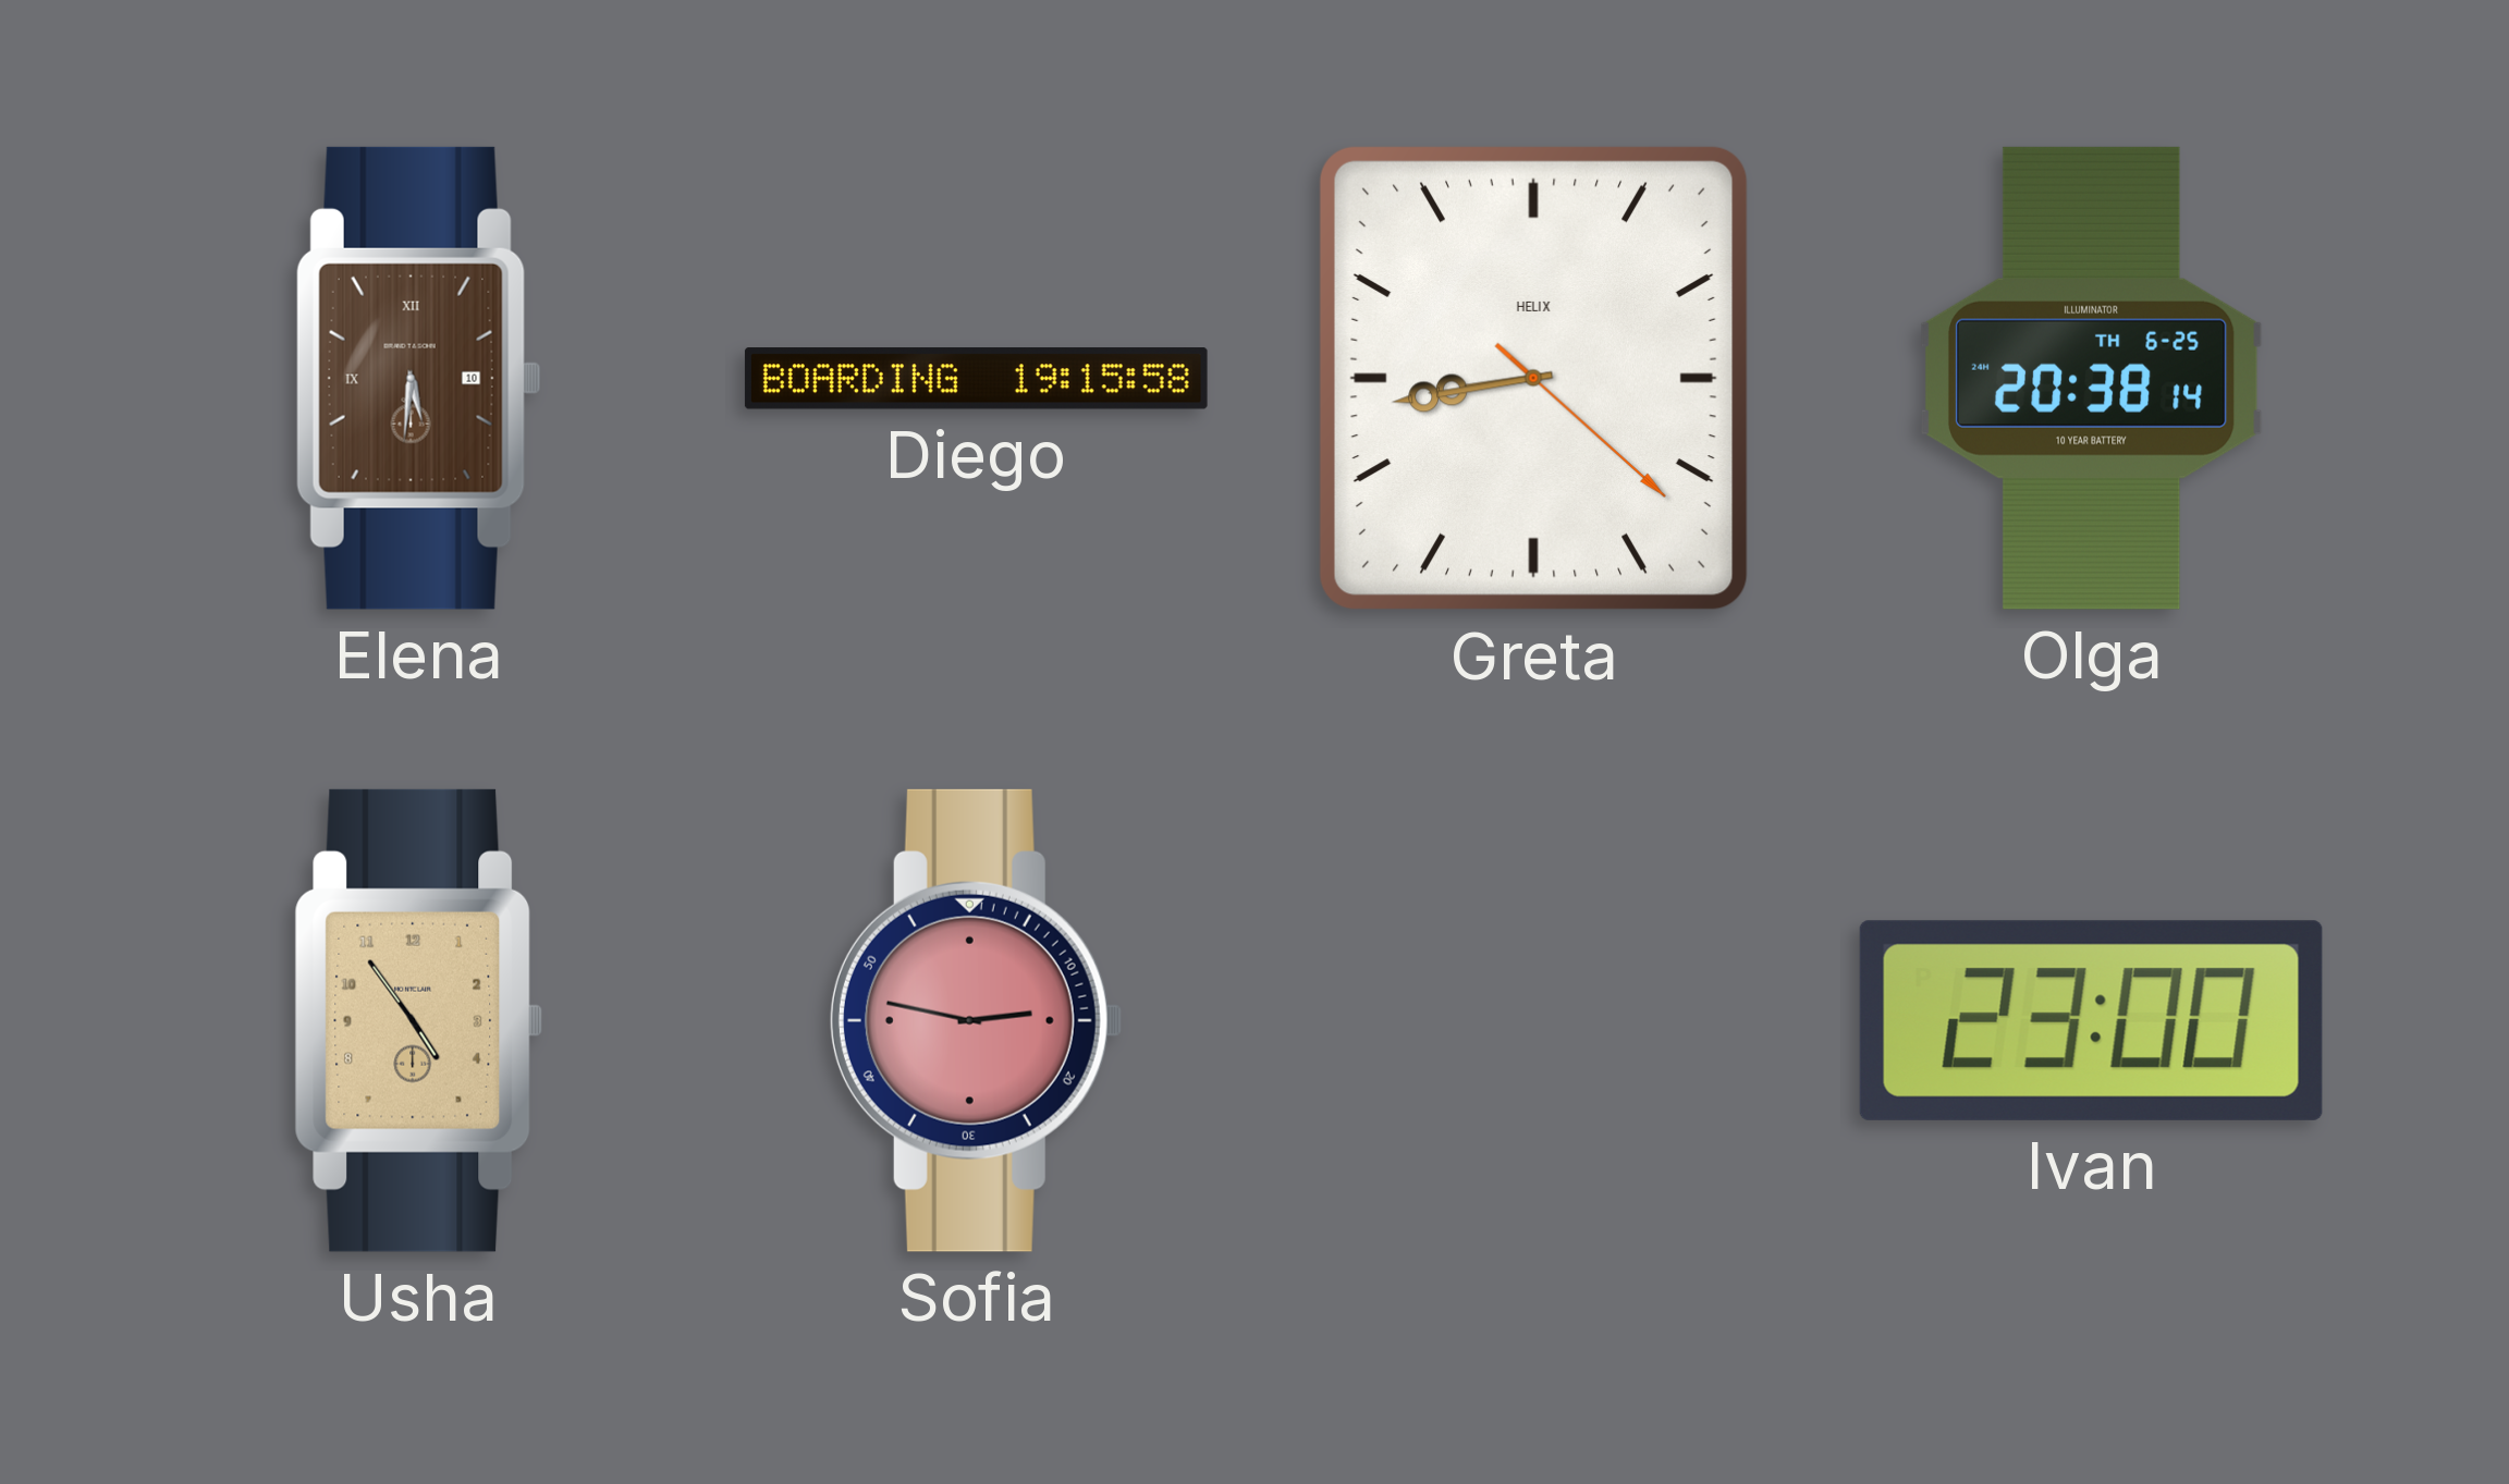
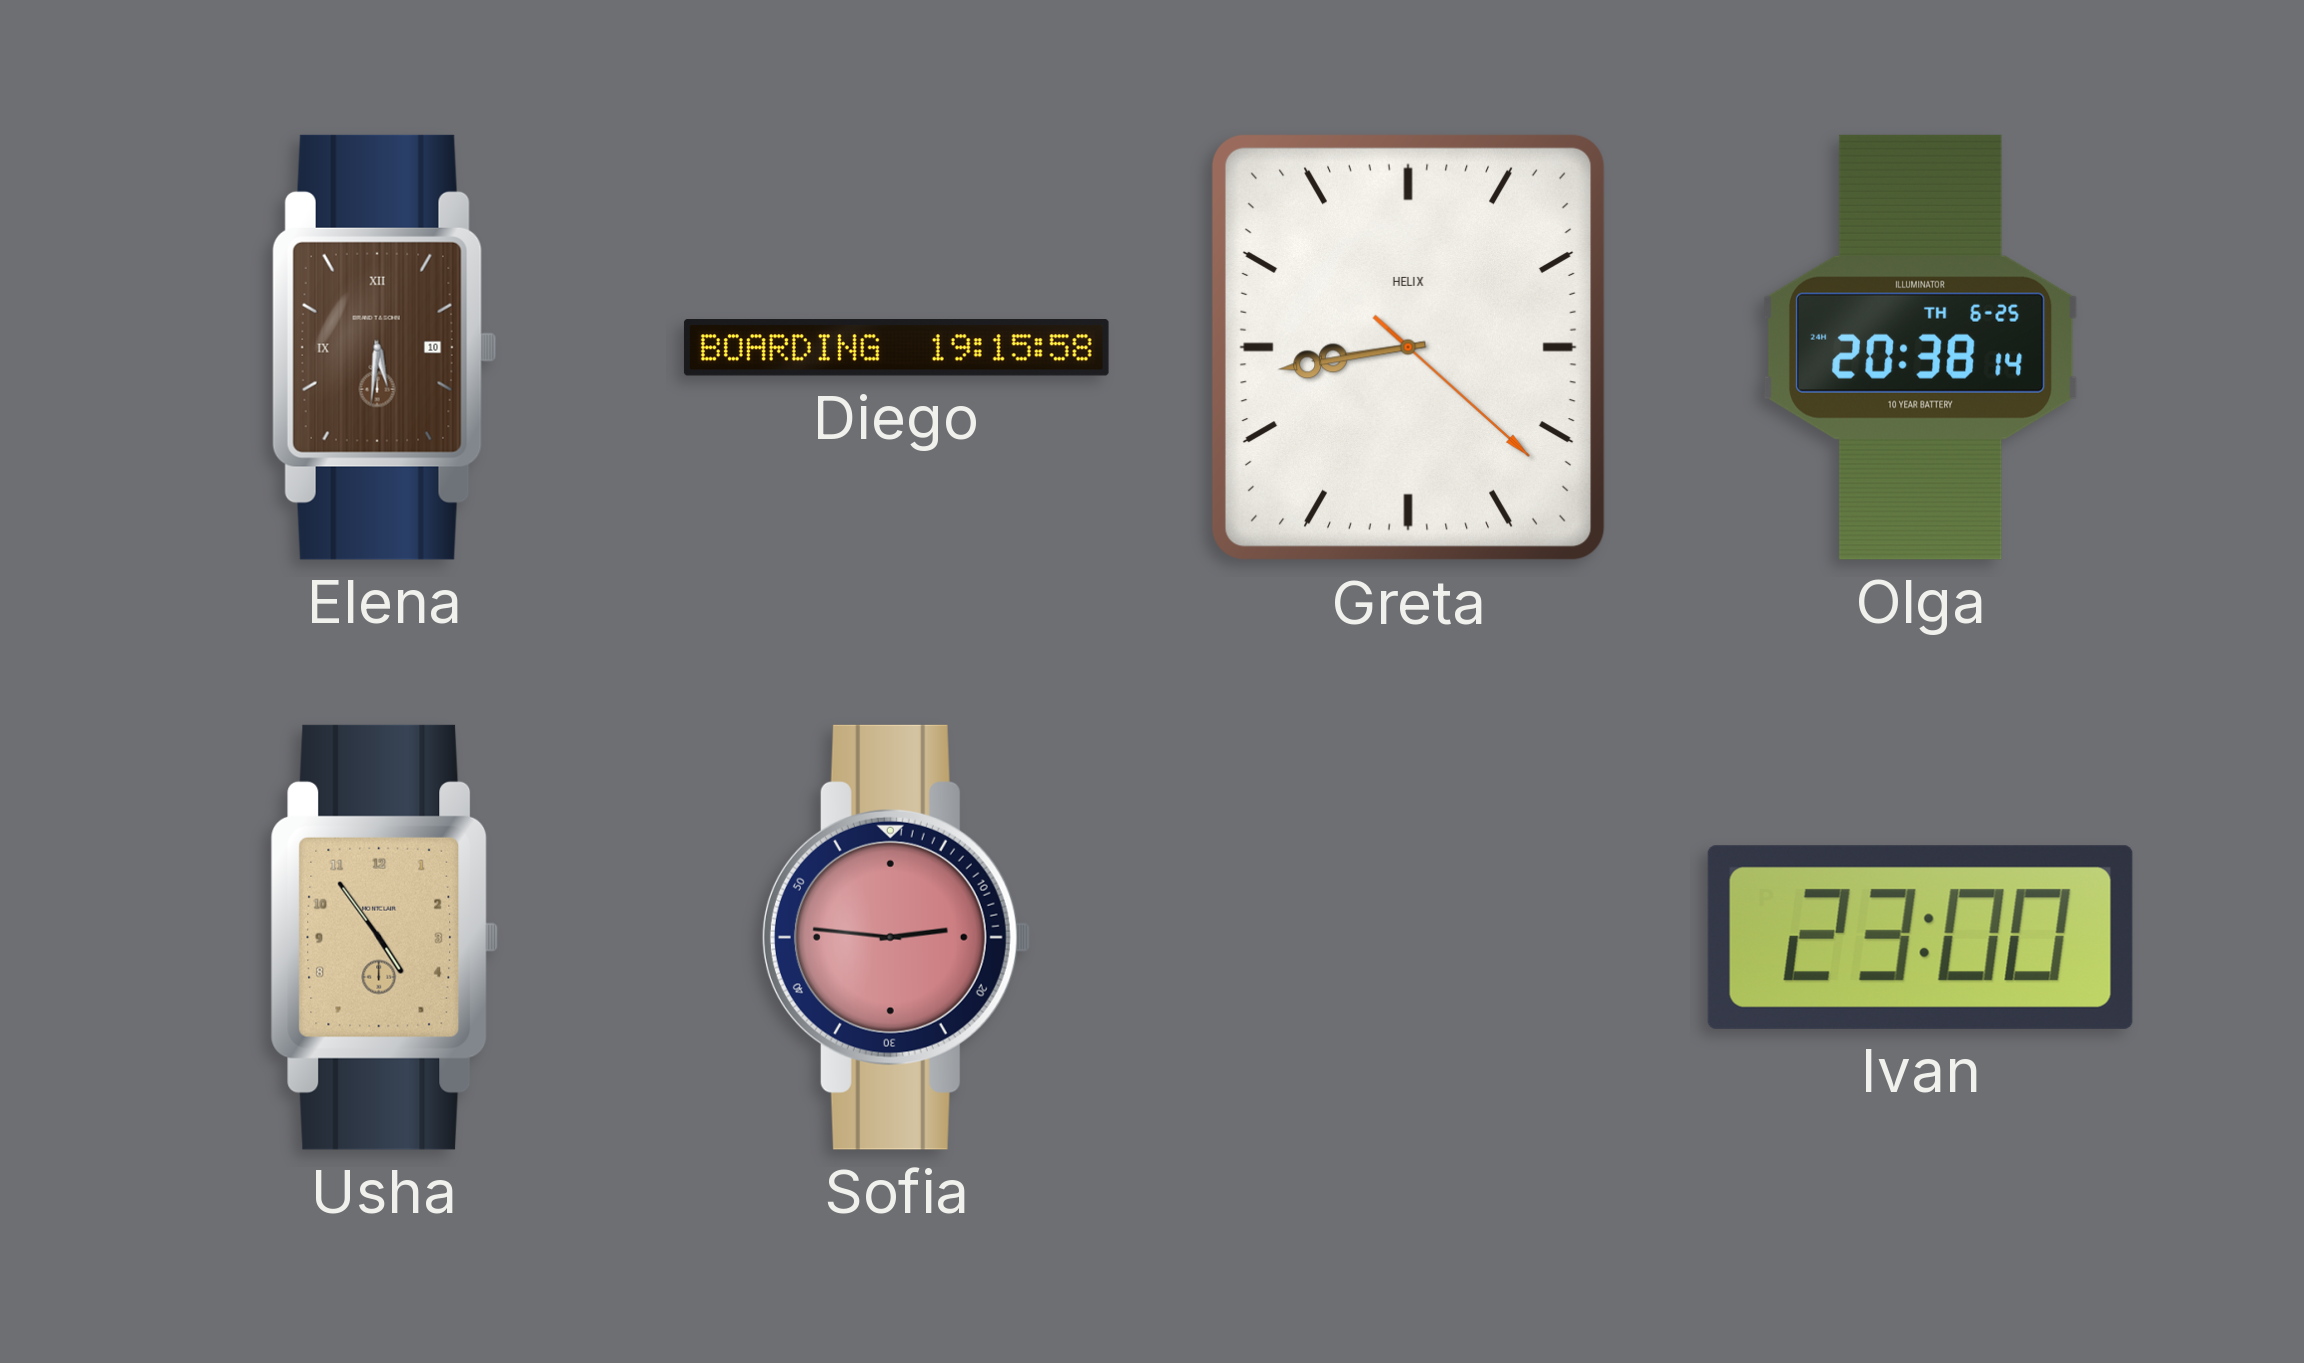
Sofia: 2:47 -> 2:46
